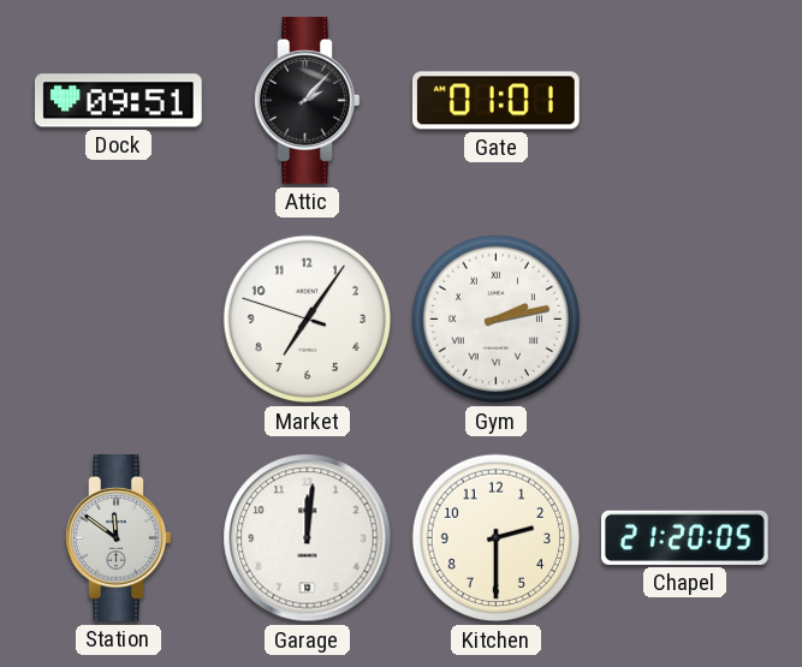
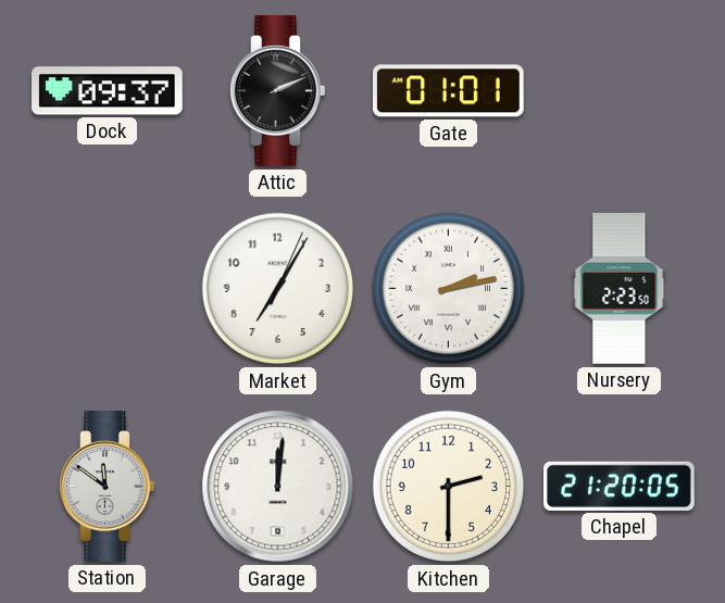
Dock: 09:51 -> 09:37
Attic: 2:07 -> 2:11
Market: 7:05:48 -> 7:05:04
Nursery: none -> 2:23
